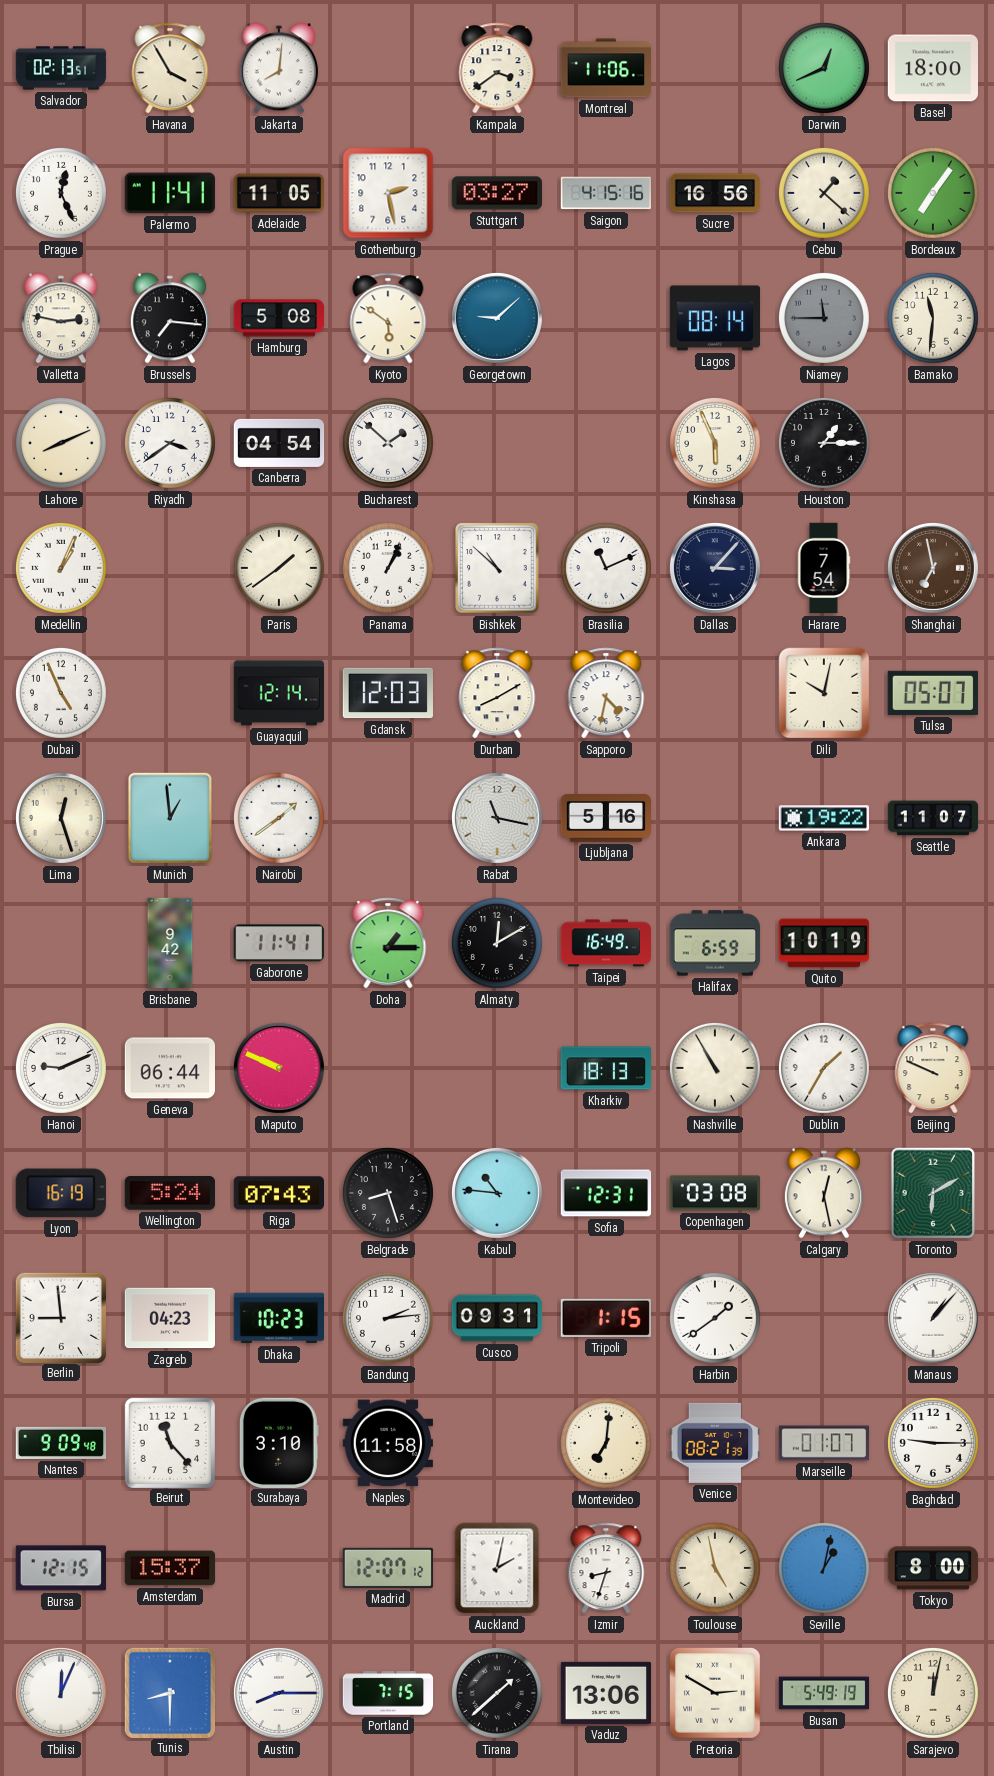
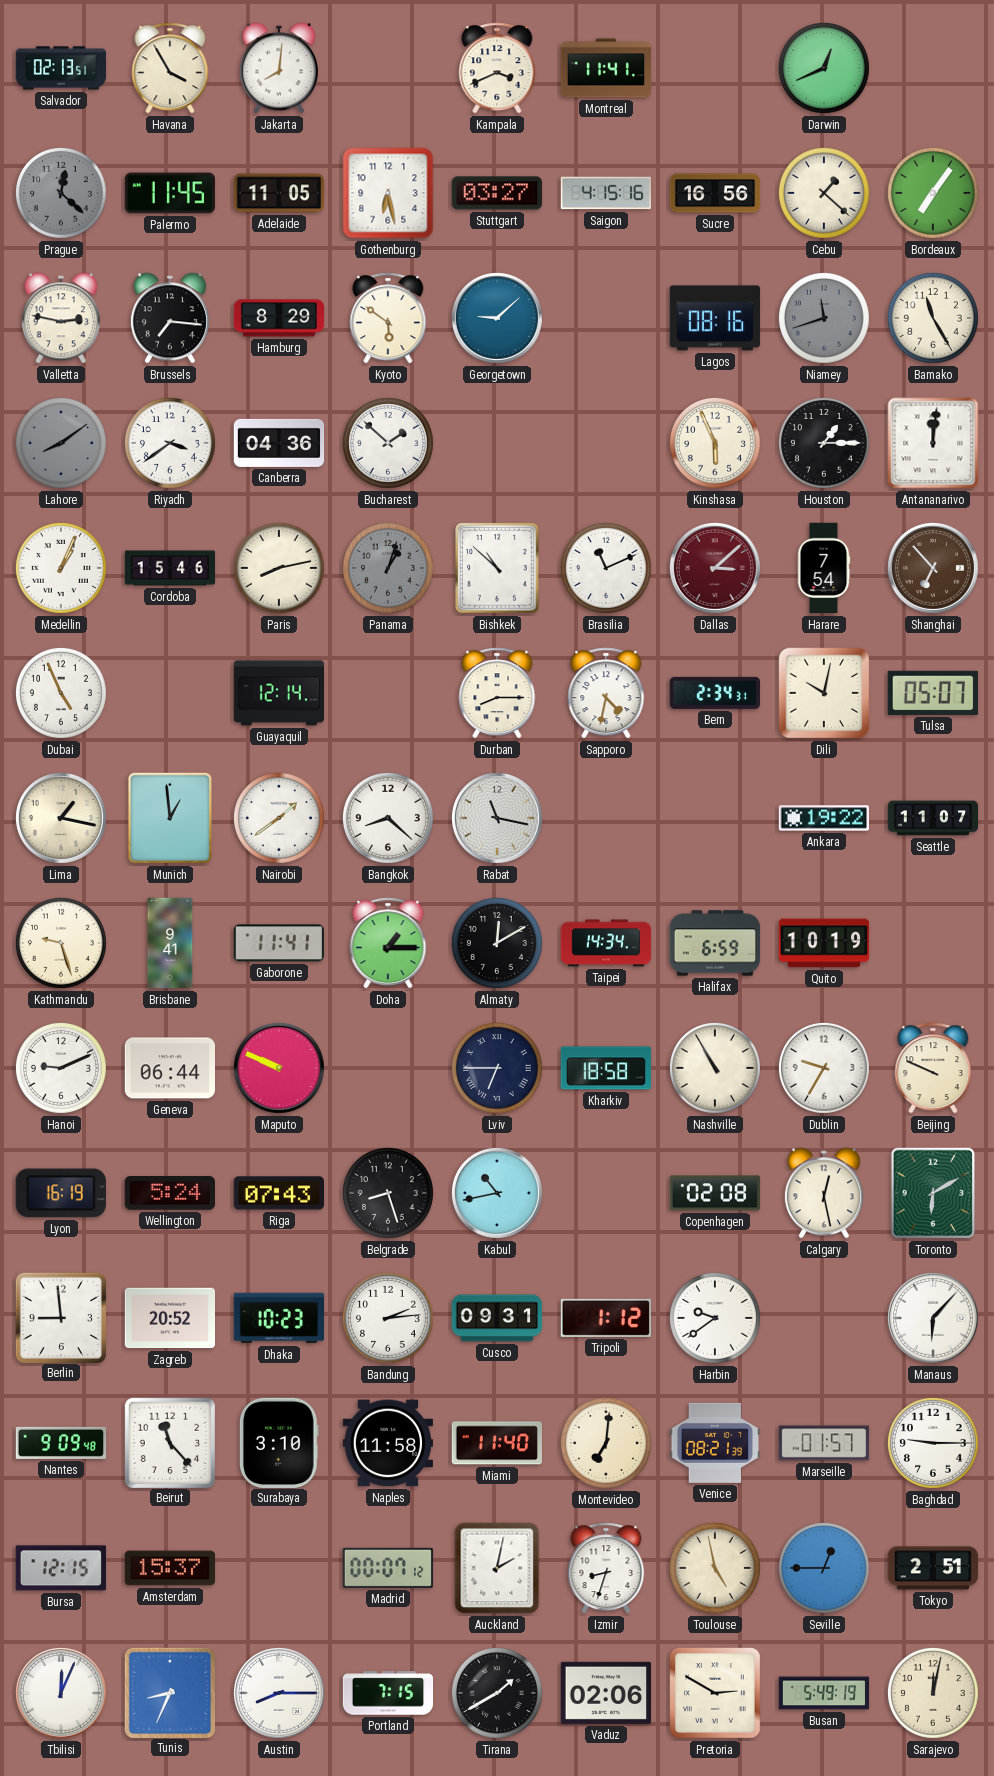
Kampala: 3:39 -> 3:41
Montreal: 11:06 -> 11:41
Basel: 18:00 -> none
Prague: 12:26 -> 12:22
Prague dial: white -> grey
Palermo: 11:41 -> 11:45
Gothenburg: 2:28 -> 6:28
Hamburg: 5:08 -> 8:29
Lagos: 08:14 -> 08:16
Niamey: 11:45 -> 11:42
Bamako: 11:31 -> 11:25
Lahore: 8:11 -> 8:09
Lahore dial: cream -> grey
Canberra: 04:54 -> 04:36
Antananarivo: none -> 12:01
Cordoba: none -> 15:46
Paris: 1:39 -> 8:13
Panama: 1:04 -> 1:03
Panama dial: white -> grey
Dallas: 3:07 -> 3:08
Dallas dial: navy -> burgundy
Shanghai: 6:58 -> 6:53
Gdansk: 12:03 -> none
Durban: 8:10 -> 8:15
Bern: none -> 2:34
Lima: 12:27 -> 1:17
Bangkok: none -> 8:22
Ljubljana: 5:16 -> none
Kathmandu: none -> 9:27
Brisbane: 9:42 -> 9:41
Taipei: 16:49 -> 14:34
Lviv: none -> 6:45
Kharkiv: 18:13 -> 18:58
Dublin: 1:35 -> 9:35
Kabul: 10:46 -> 10:43
Sofia: 12:31 -> none
Copenhagen: 03:08 -> 02:08
Zagreb: 04:23 -> 20:52
Tripoli: 1:15 -> 1:12
Harbin: 1:39 -> 9:39
Manaus: 1:07 -> 6:07
Miami: none -> 11:40
Marseille: 01:07 -> 01:57
Madrid: 12:07 -> 00:07
Seville: 1:02 -> 12:45
Tokyo: 8:00 -> 2:51
Tunis: 8:30 -> 8:34
Tirana: 1:38 -> 1:40
Vaduz: 13:06 -> 02:06
